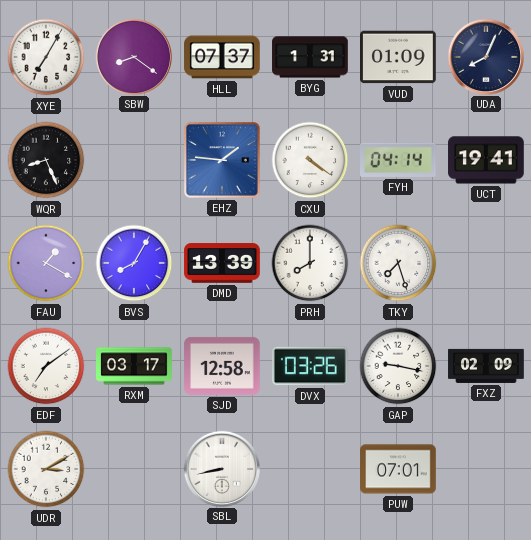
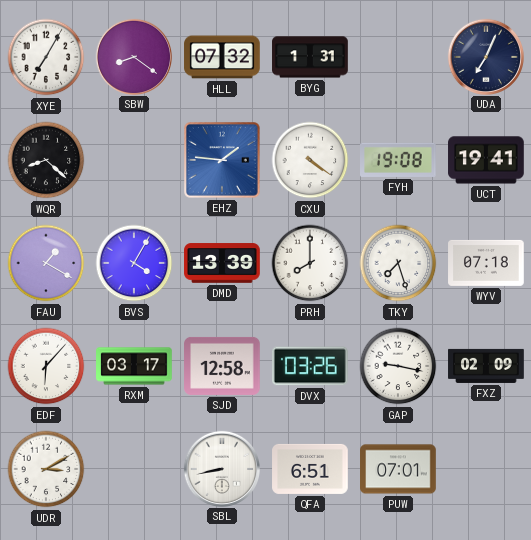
HLL: 07:37 -> 07:32
VUD: 01:09 -> none
UDA: 8:04 -> 7:04
WQR: 8:26 -> 8:22
FYH: 04:14 -> 19:08
BVS: 8:05 -> 4:05
WYV: none -> 07:18
EDF: 7:09 -> 6:07
QFA: none -> 6:51
